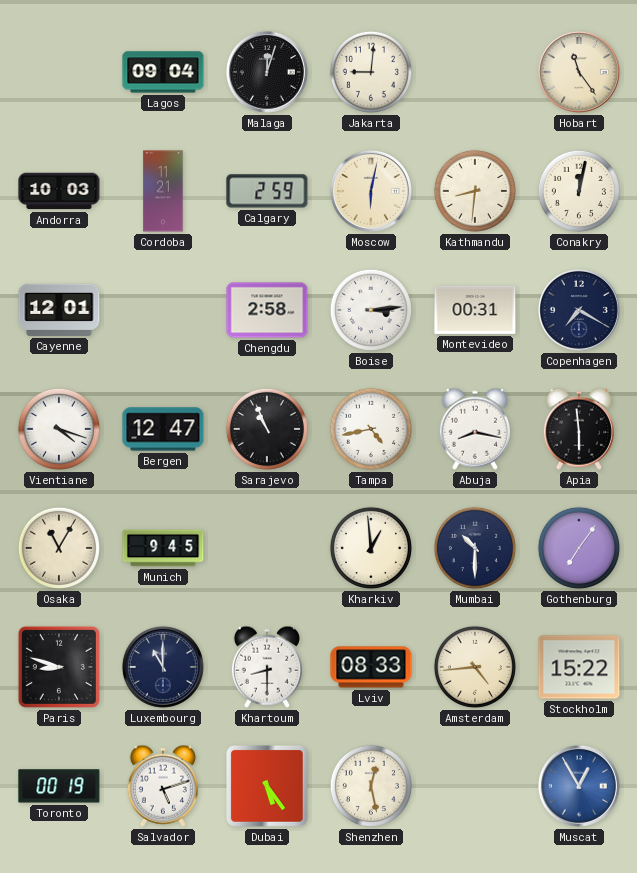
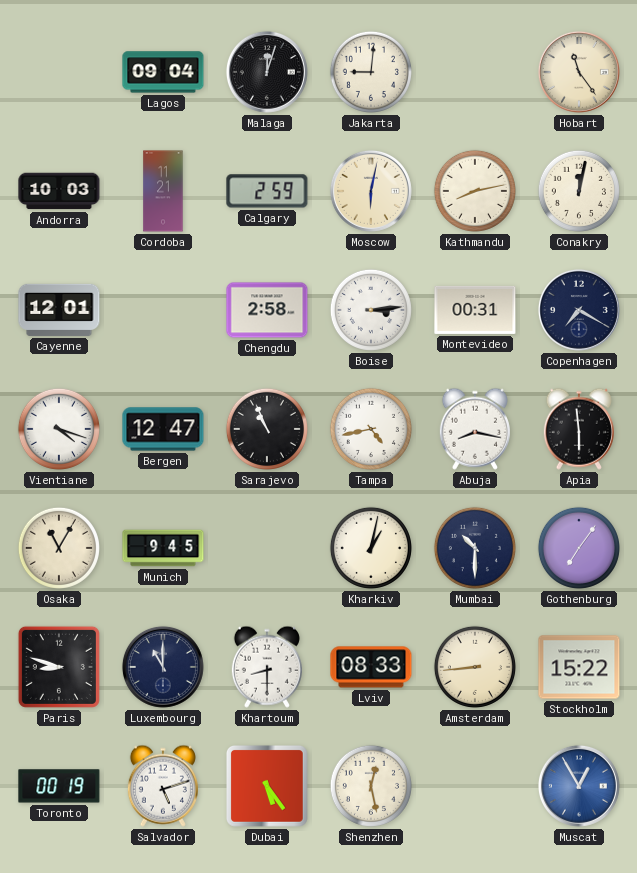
Kathmandu: 8:31 -> 8:13
Kharkiv: 12:59 -> 1:02
Amsterdam: 4:44 -> 8:44
